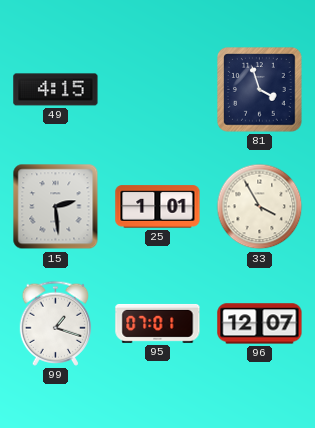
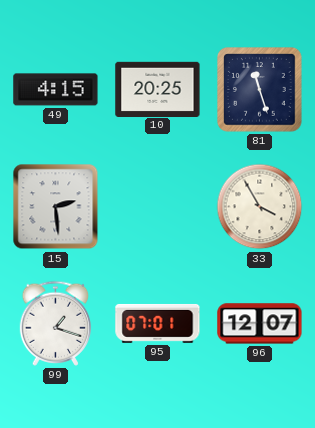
10: none -> 20:25
81: 3:57 -> 11:27
25: 1:01 -> none
